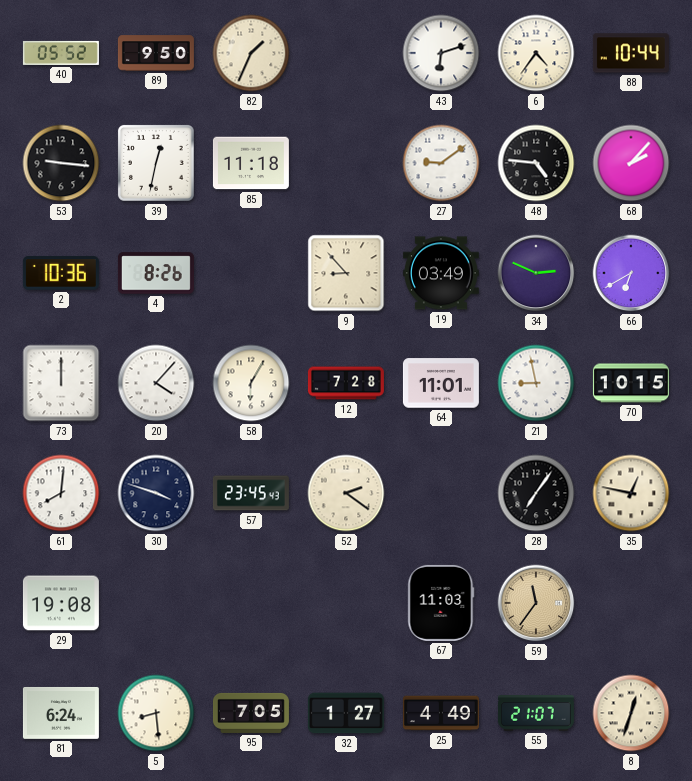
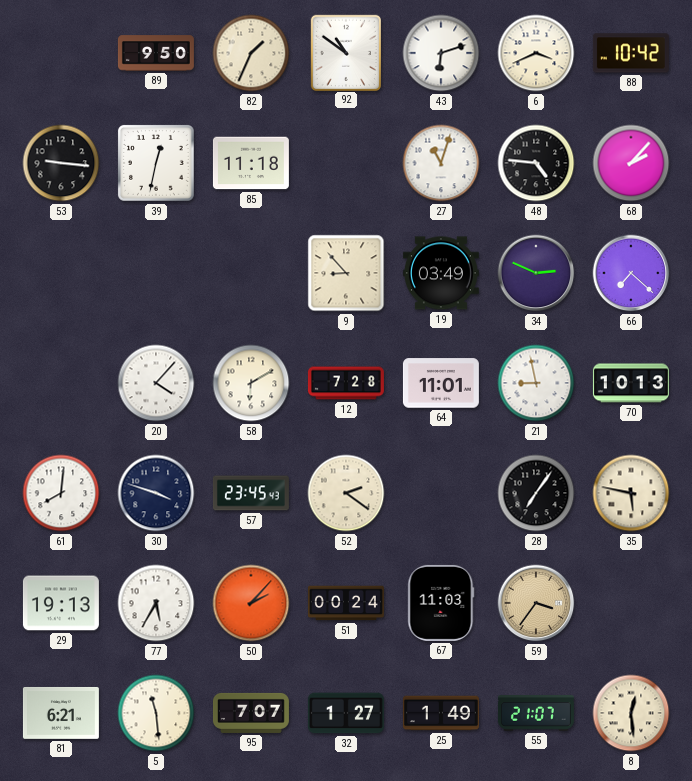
40: 05:52 -> none
92: none -> 10:51
6: 4:36 -> 3:41
88: 10:44 -> 10:42
27: 9:09 -> 11:03
2: 10:36 -> none
4: 8:26 -> none
66: 6:40 -> 7:22
73: 12:00 -> none
58: 6:05 -> 6:10
70: 10:15 -> 10:13
35: 12:47 -> 5:47
29: 19:08 -> 19:13
77: none -> 5:35
50: none -> 2:07
51: none -> 00:24
59: 11:36 -> 3:36
81: 6:24 -> 6:21
5: 8:29 -> 11:29
95: 7:05 -> 7:07
25: 4:49 -> 1:49
8: 12:33 -> 12:29
